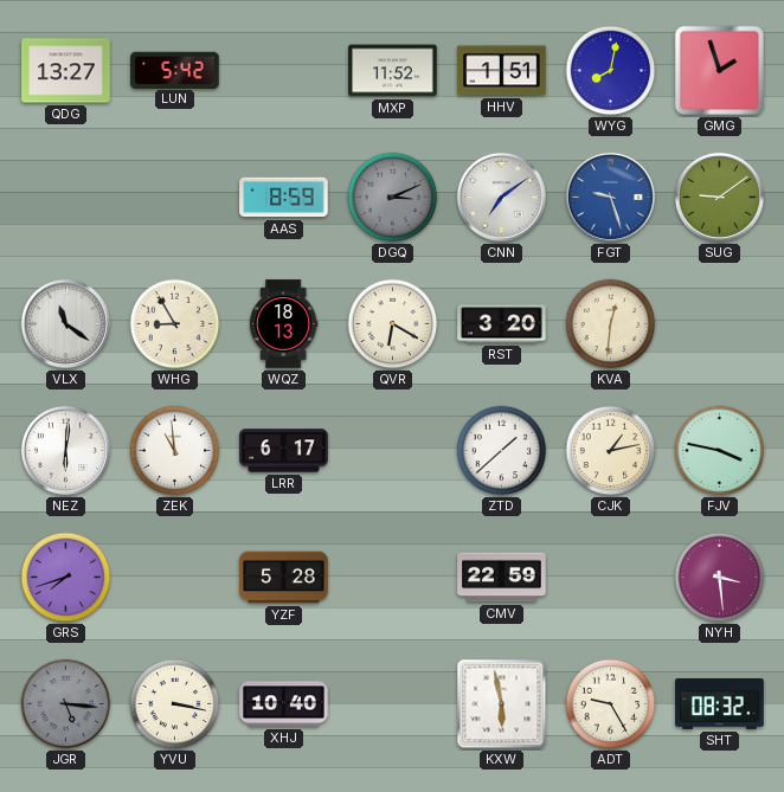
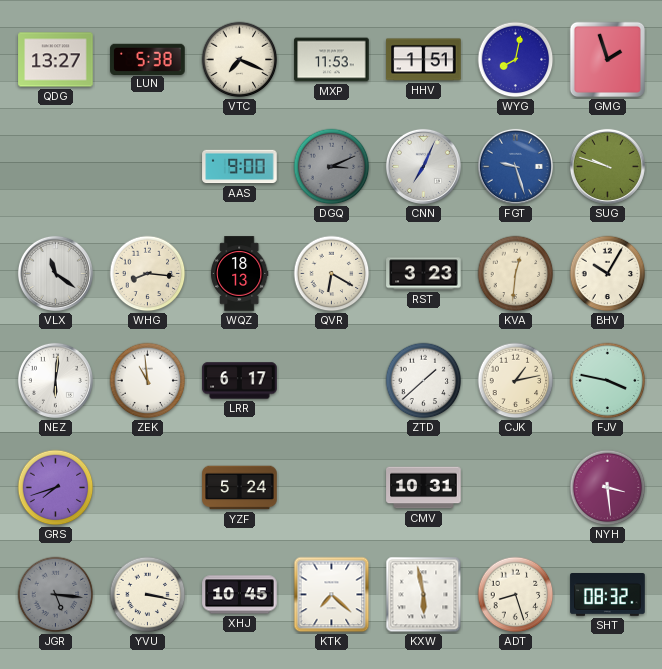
LUN: 5:42 -> 5:38
VTC: none -> 7:19
MXP: 11:52 -> 11:53
AAS: 8:59 -> 9:00
CNN: 7:09 -> 7:04
SUG: 9:09 -> 9:48
WHG: 8:55 -> 8:16
RST: 3:20 -> 3:23
BHV: none -> 10:05
YZF: 5:28 -> 5:24
CMV: 22:59 -> 10:31
XHJ: 10:40 -> 10:45
KTK: none -> 7:22
ADT: 9:25 -> 8:27
